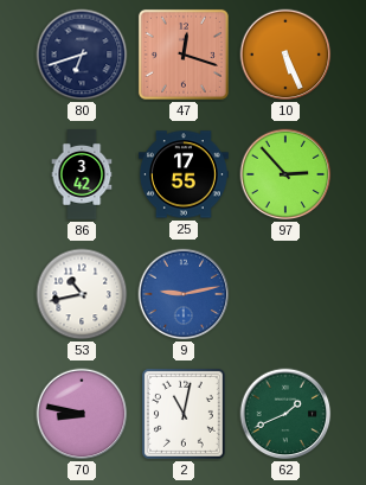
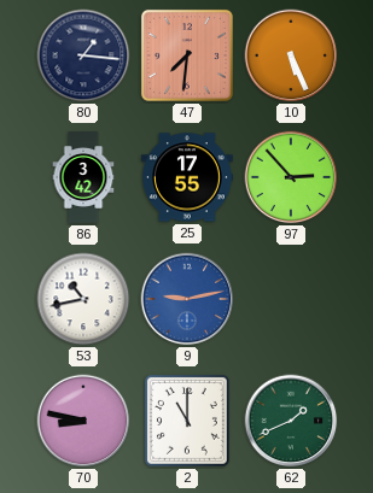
80: 6:42 -> 1:16
47: 12:18 -> 7:31
2: 11:02 -> 11:00
